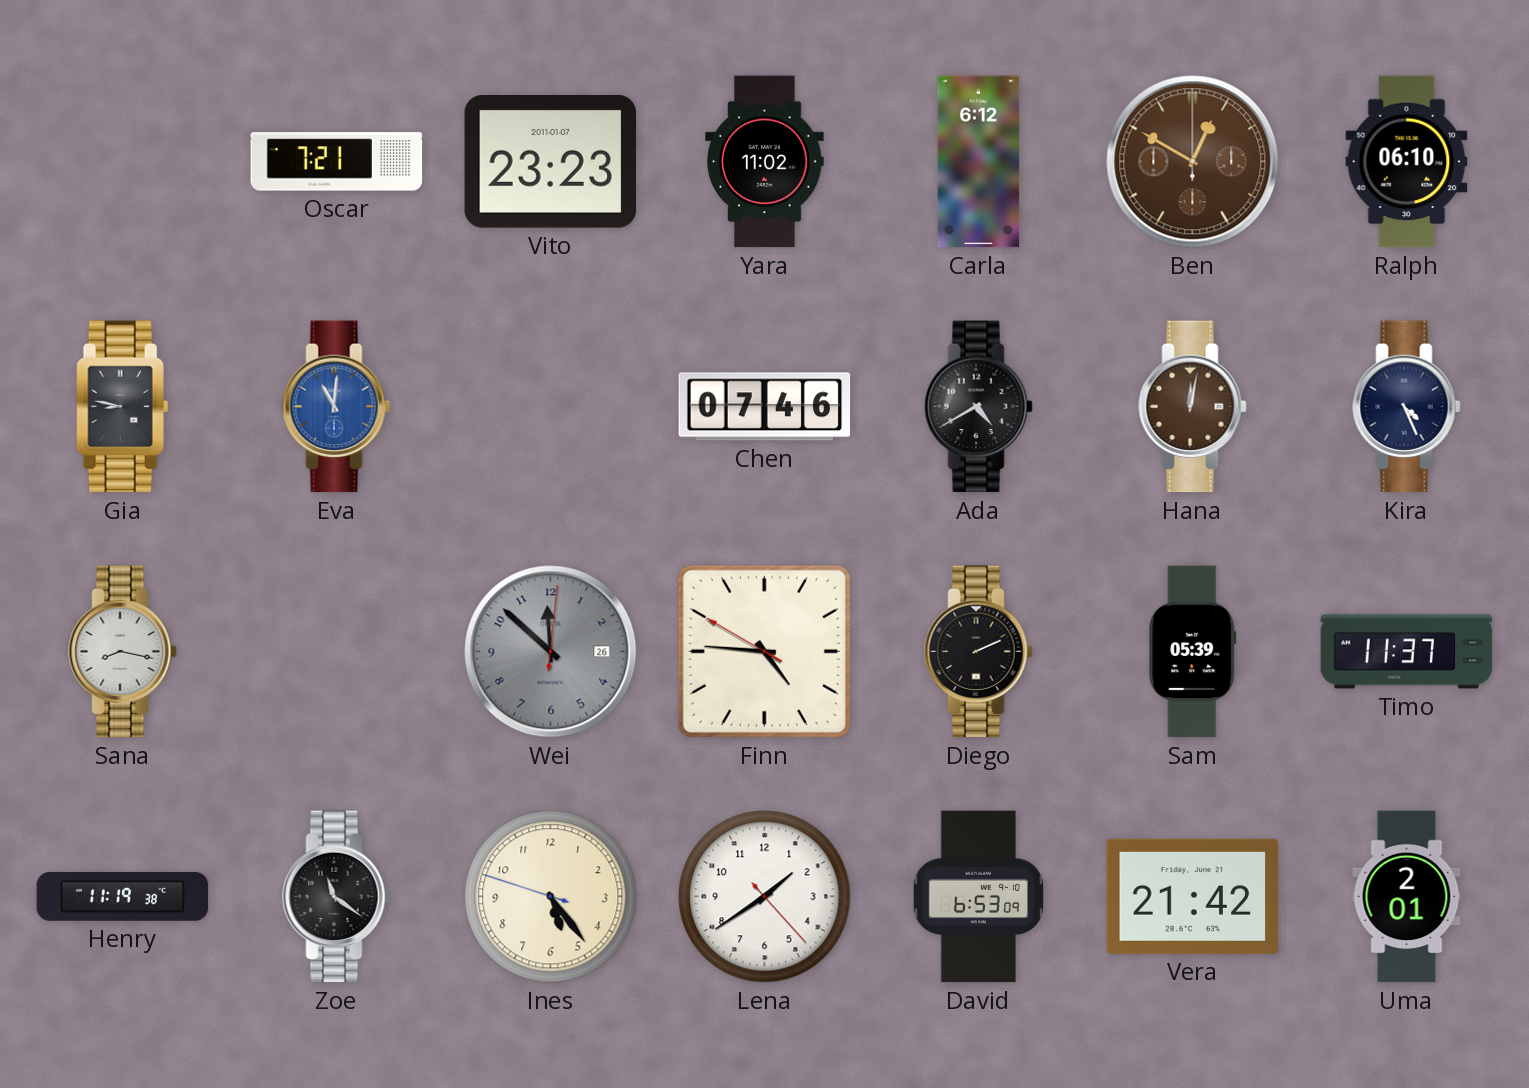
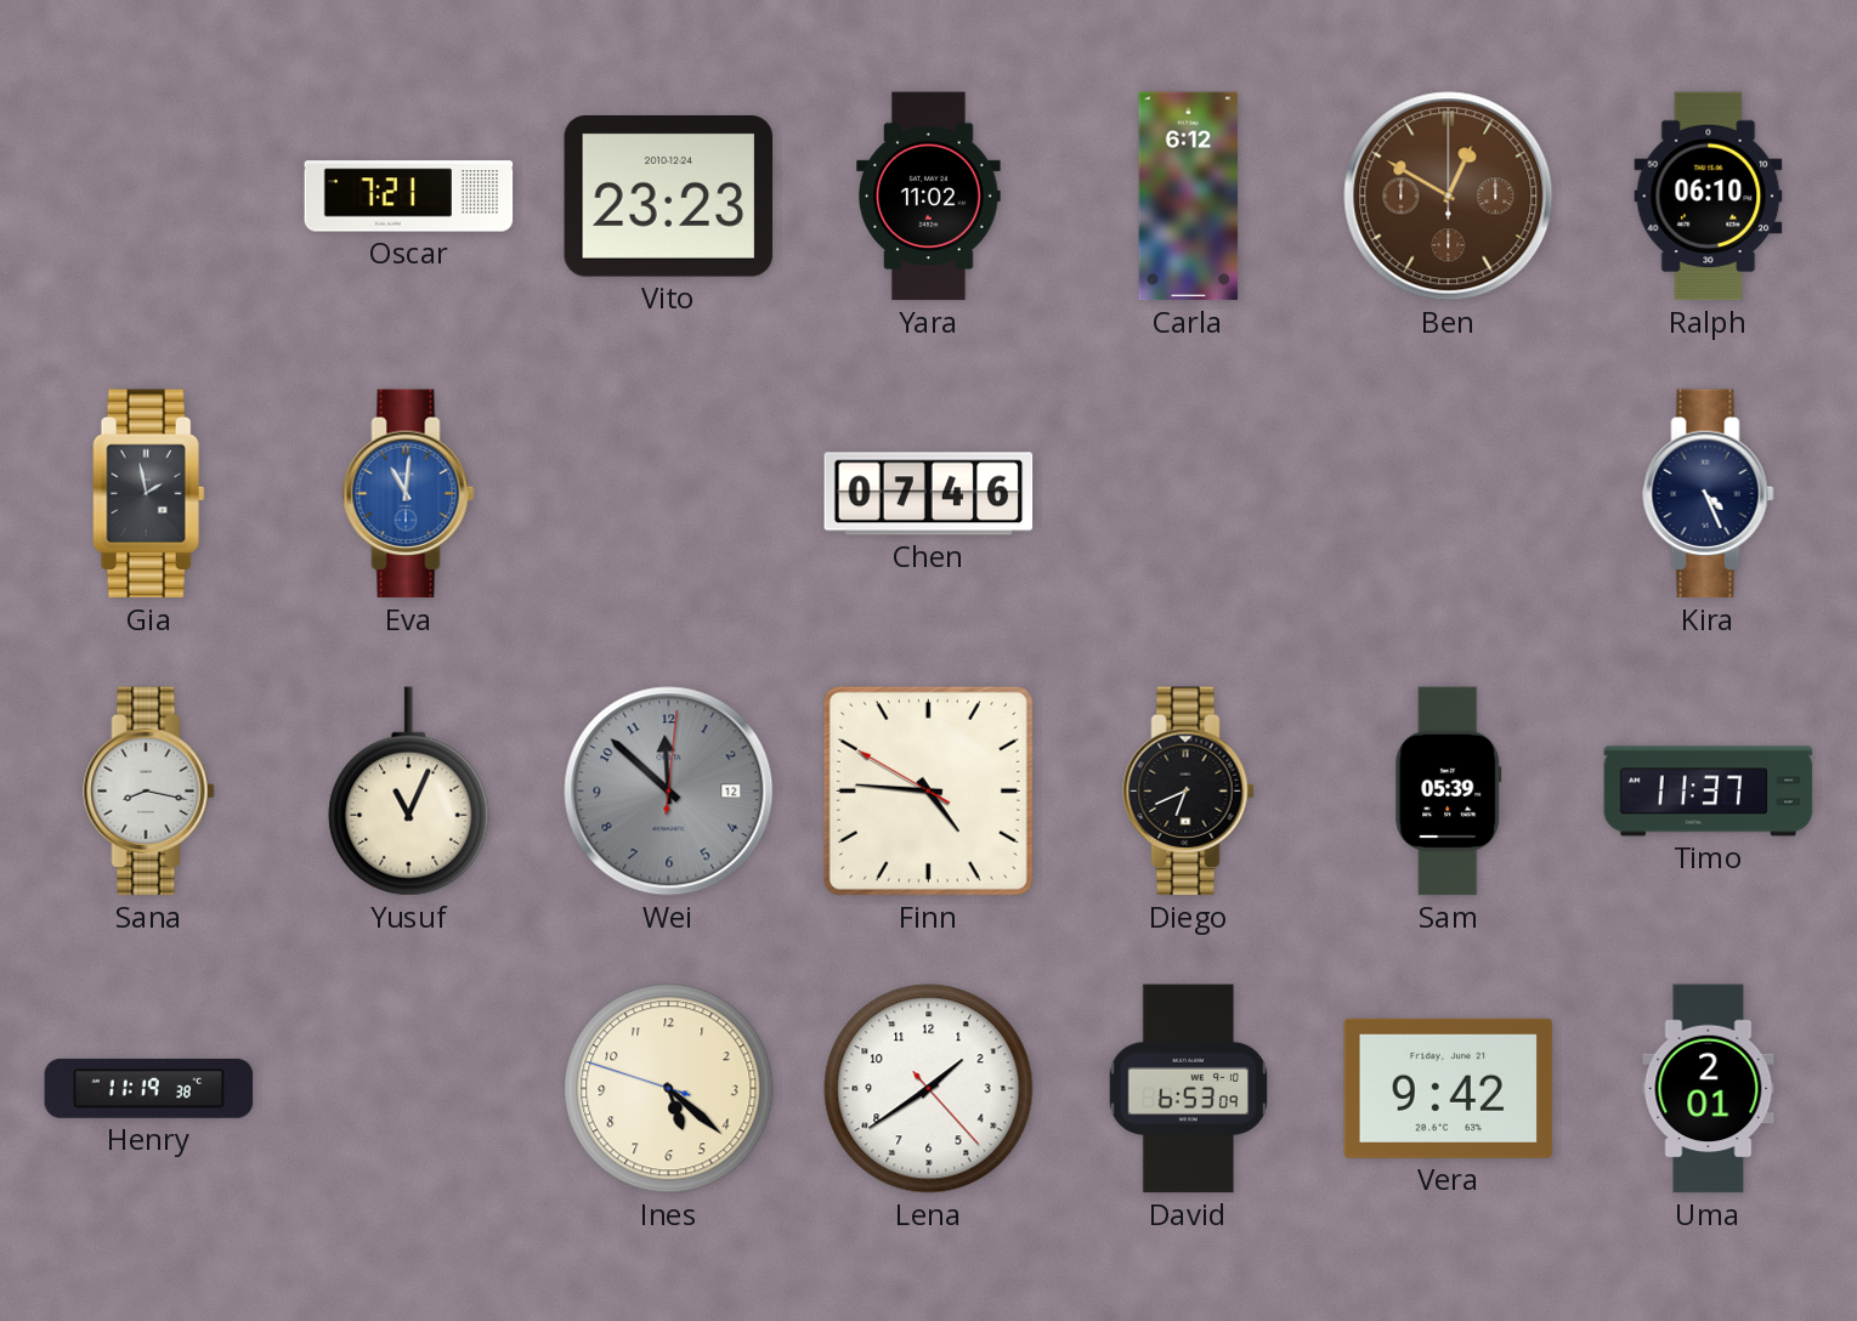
Vito date: 2011-01-07 -> 2010-12-24
Gia: 8:47 -> 1:58
Ada: 4:40 -> none
Hana: 12:02 -> none
Yusuf: none -> 11:04
Wei date: 26 -> 12
Diego: 2:11 -> 6:41
Zoe: 11:21 -> none
Ines: 5:23 -> 5:21
Vera: 21:42 -> 9:42
